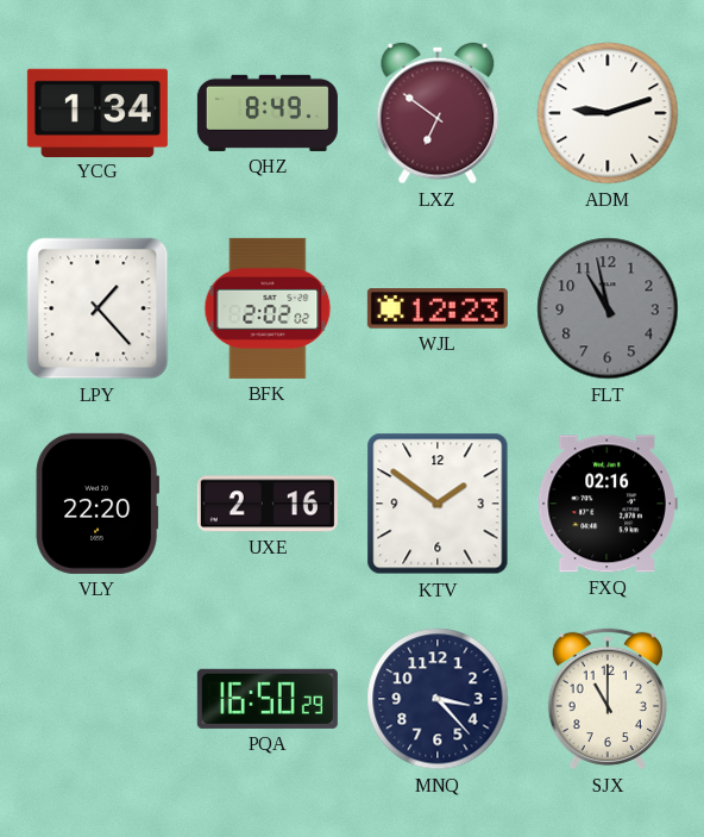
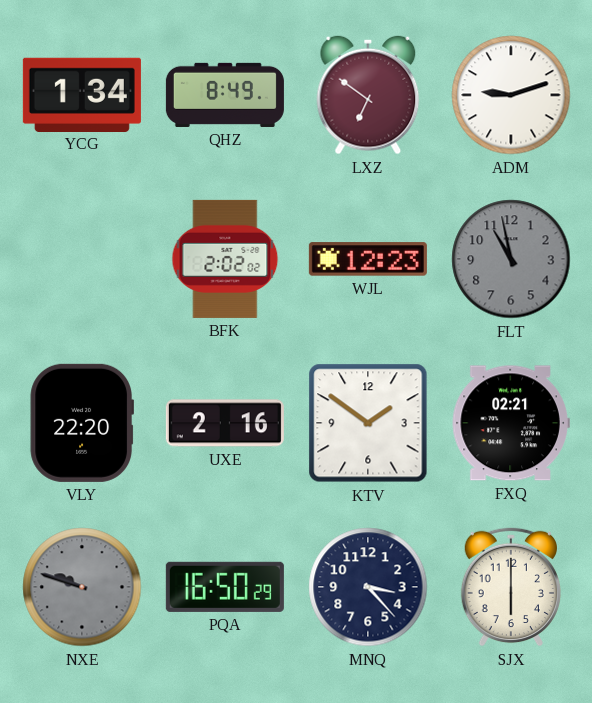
LPY: 1:23 -> none
FXQ: 02:16 -> 02:21
NXE: none -> 9:48
SJX: 11:00 -> 6:00
